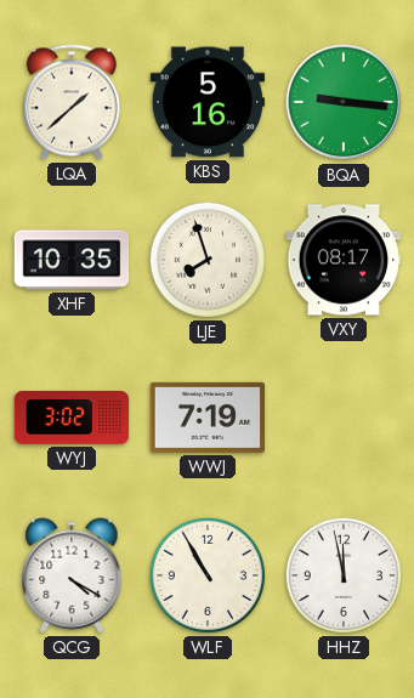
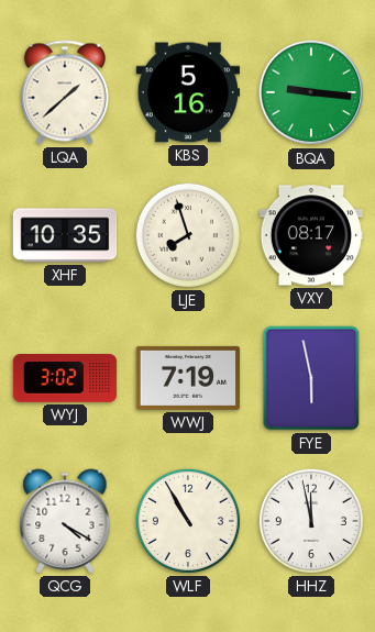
FYE: none -> 5:58
